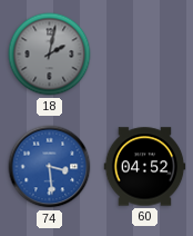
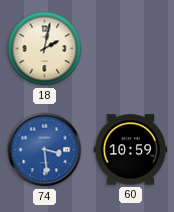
18 dial: grey -> cream
60: 04:52 -> 10:59
